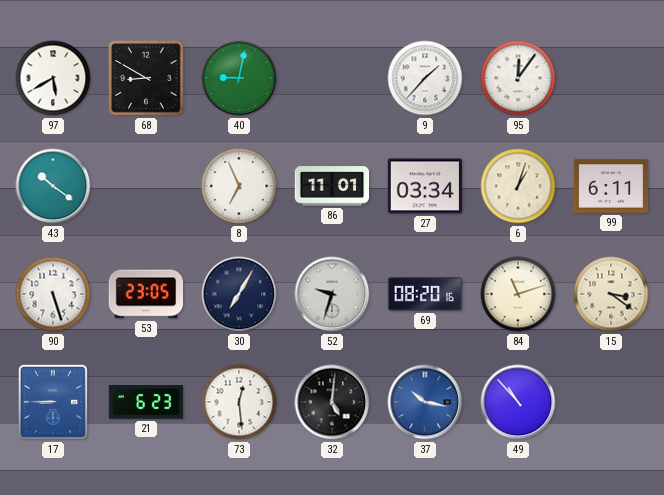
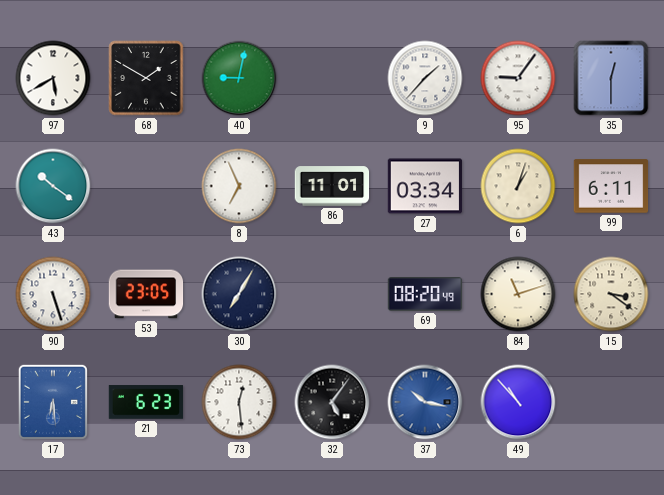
68: 8:50 -> 1:50
95: 12:06 -> 9:06
35: none -> 12:30
52: 9:33 -> none
69: 08:20:16 -> 08:20:49
17: 8:45 -> 6:29
32: 5:01 -> 5:06
